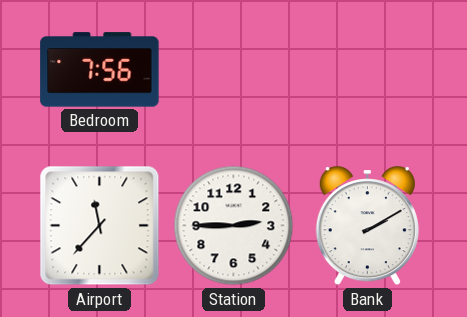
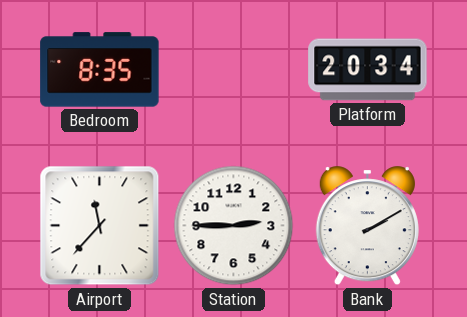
Bedroom: 7:56 -> 8:35
Platform: none -> 20:34
